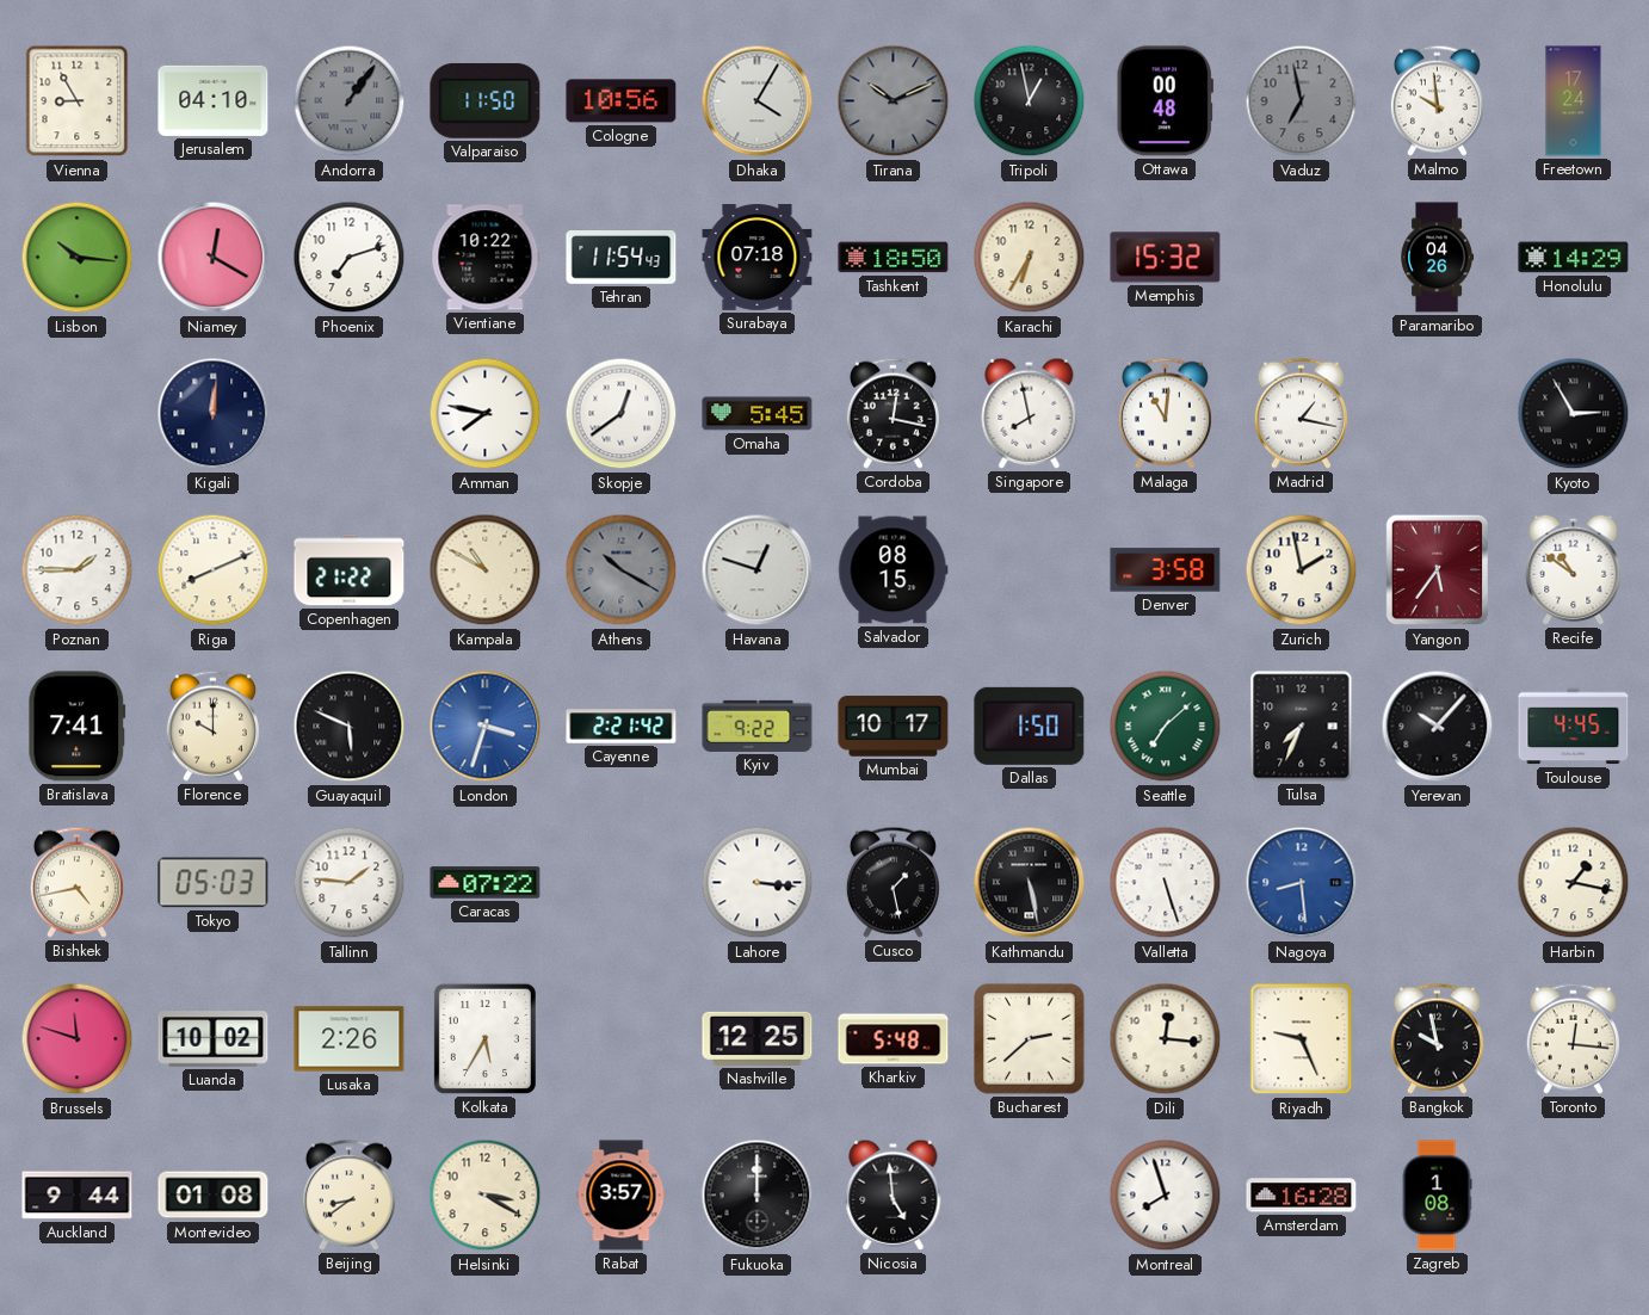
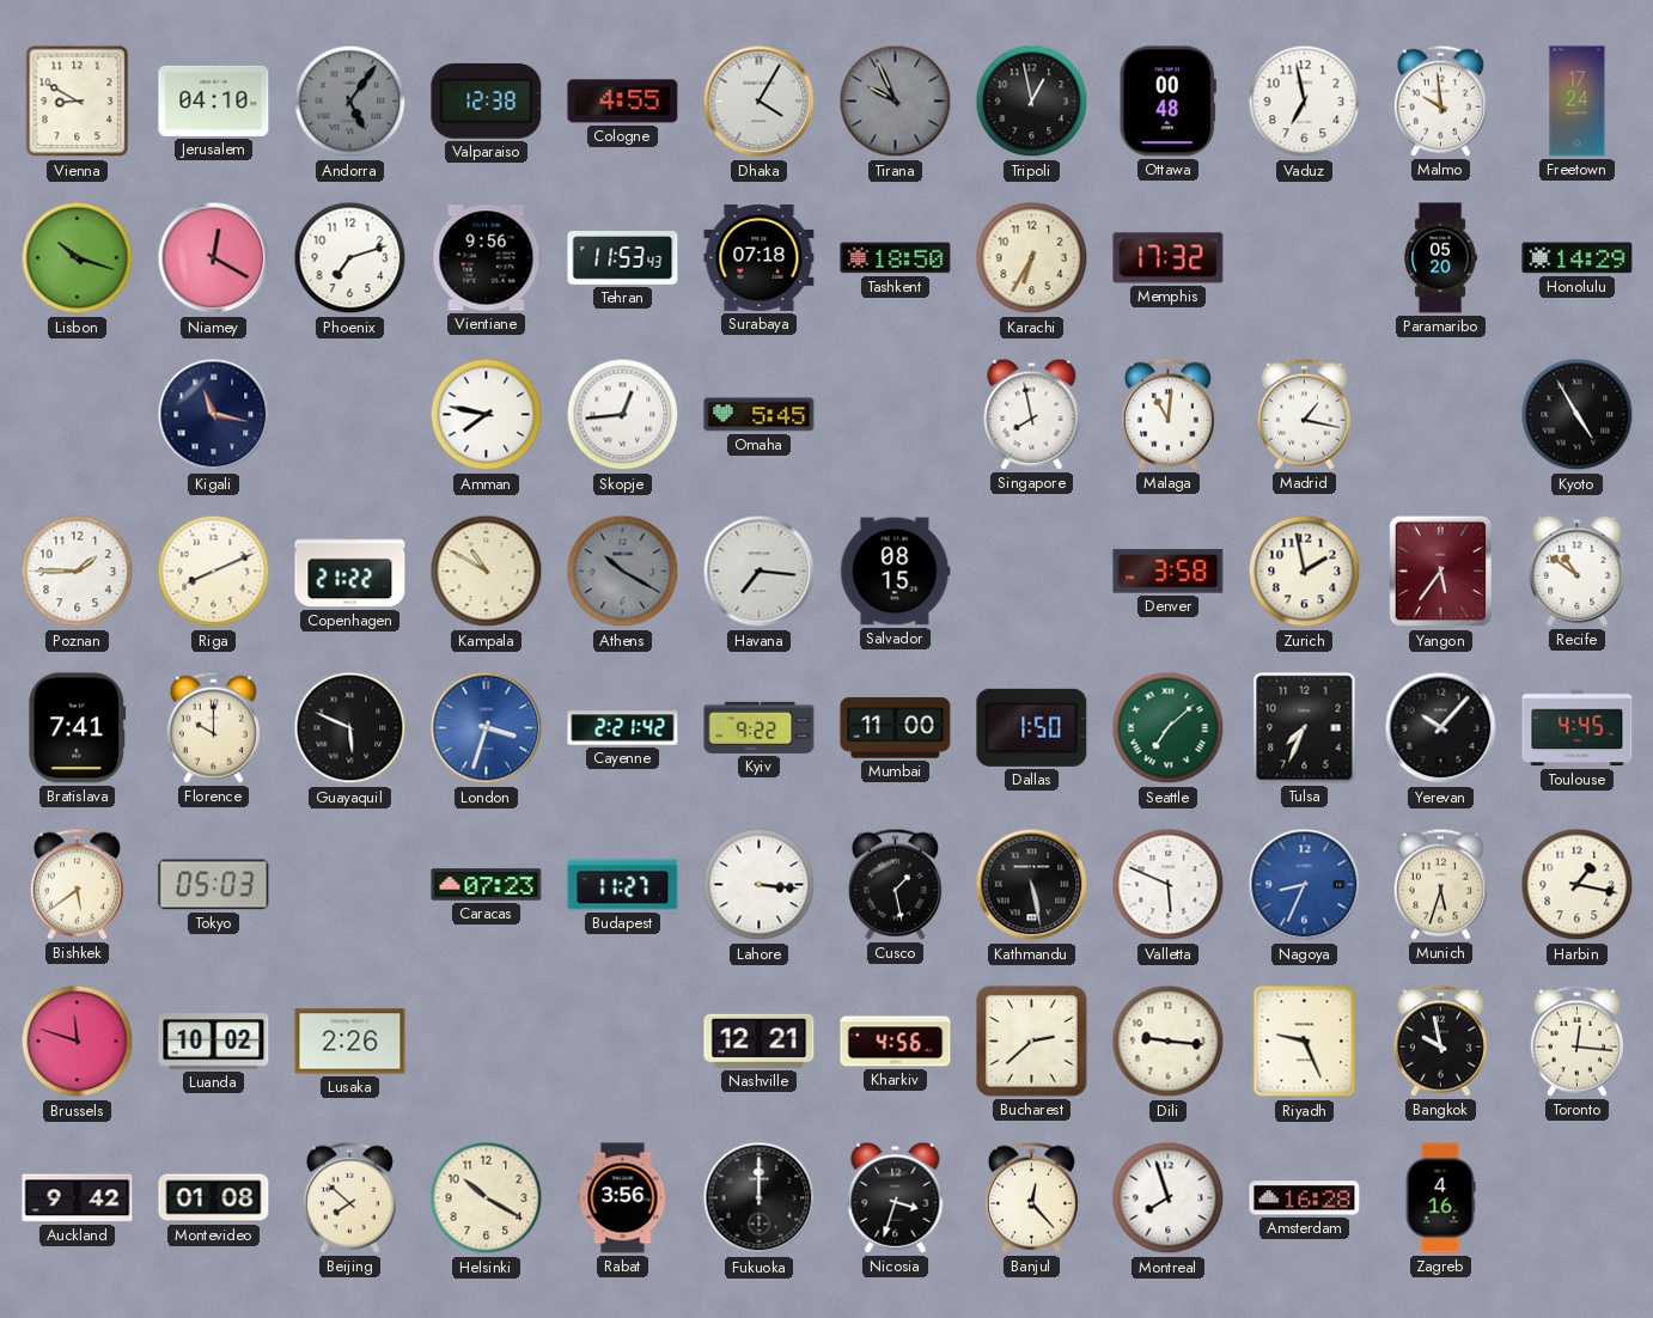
Vienna: 8:55 -> 8:50
Andorra: 1:06 -> 5:06
Valparaiso: 11:50 -> 12:38
Cologne: 10:56 -> 4:55
Tirana: 10:11 -> 9:56
Vaduz dial: grey -> white
Lisbon: 10:16 -> 10:18
Vientiane: 10:22 -> 9:56
Tehran: 11:54 -> 11:53
Memphis: 15:32 -> 17:32
Paramaribo: 04:26 -> 05:20
Kigali: 12:01 -> 11:17
Skopje: 12:39 -> 12:44
Cordoba: 12:17 -> none
Kyoto: 2:55 -> 4:55
Havana: 12:48 -> 7:16
Mumbai: 10:17 -> 11:00
Bishkek: 4:43 -> 5:39
Tallinn: 1:46 -> none
Caracas: 07:22 -> 07:23
Budapest: none -> 11:27
Valletta: 5:27 -> 5:49
Nagoya: 8:29 -> 8:34
Munich: none -> 5:33
Kolkata: 5:35 -> none
Nashville: 12:25 -> 12:21
Kharkiv: 5:48 -> 4:56
Dili: 12:16 -> 9:16
Auckland: 9:44 -> 9:42
Beijing: 8:39 -> 7:52
Helsinki: 3:20 -> 10:20
Rabat: 3:57 -> 3:56
Nicosia: 4:59 -> 3:33
Banjul: none -> 12:23
Zagreb: 1:08 -> 4:16
